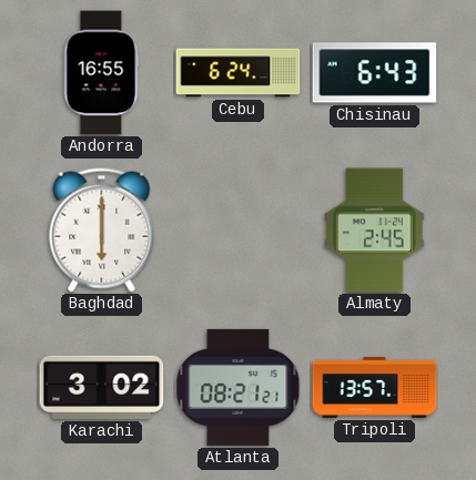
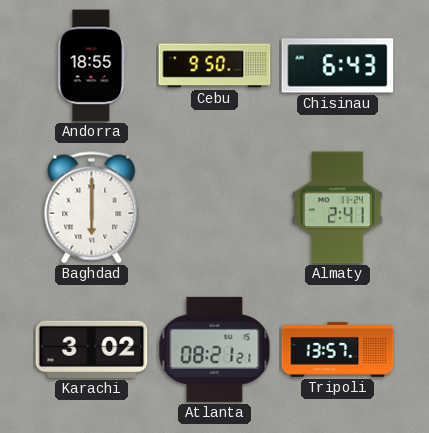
Andorra: 16:55 -> 18:55
Cebu: 6:24 -> 9:50
Almaty: 2:45 -> 2:41
